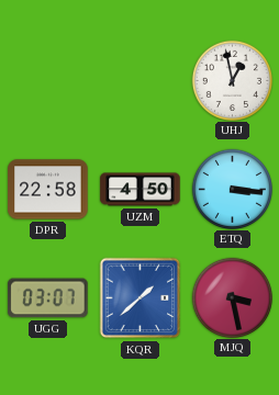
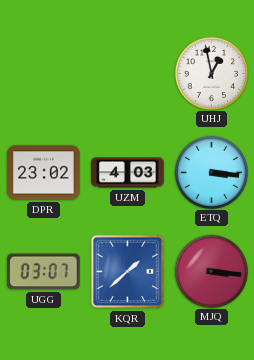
DPR: 22:58 -> 23:02
UZM: 4:50 -> 4:03
MJQ: 3:28 -> 3:16
